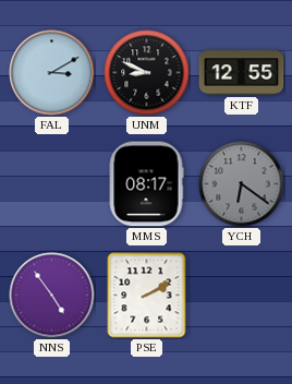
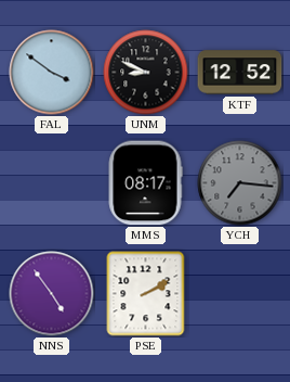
FAL: 3:10 -> 3:51
KTF: 12:55 -> 12:52
YCH: 6:21 -> 7:16
